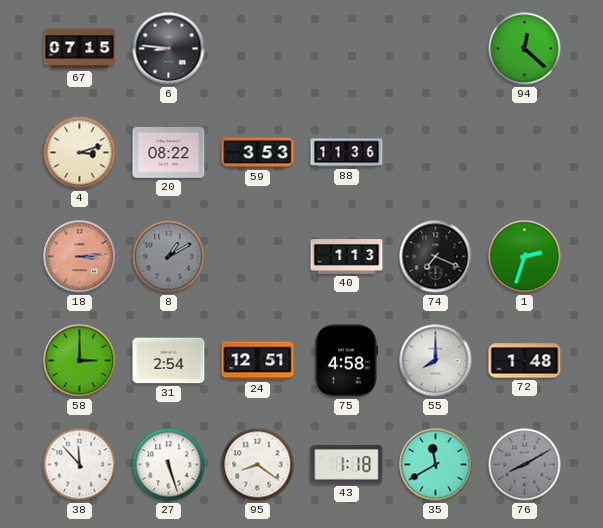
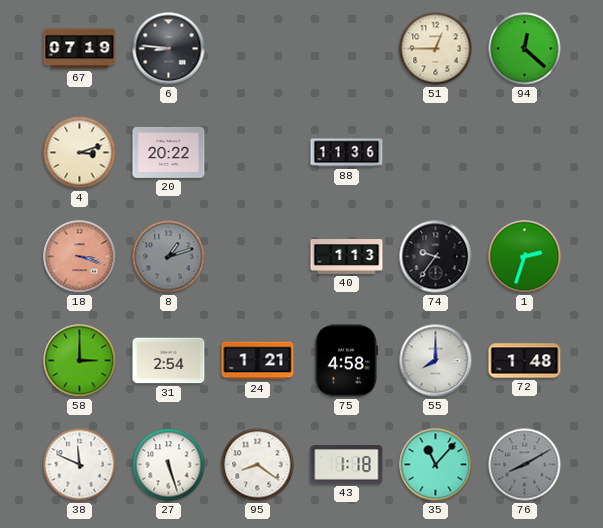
67: 07:15 -> 07:19
51: none -> 12:45
20: 08:22 -> 20:22
59: 3:53 -> none
18: 3:14 -> 3:18
8: 1:10 -> 1:12
74: 7:19 -> 9:36
24: 12:51 -> 1:21
38: 11:53 -> 11:49
35: 11:40 -> 11:07
